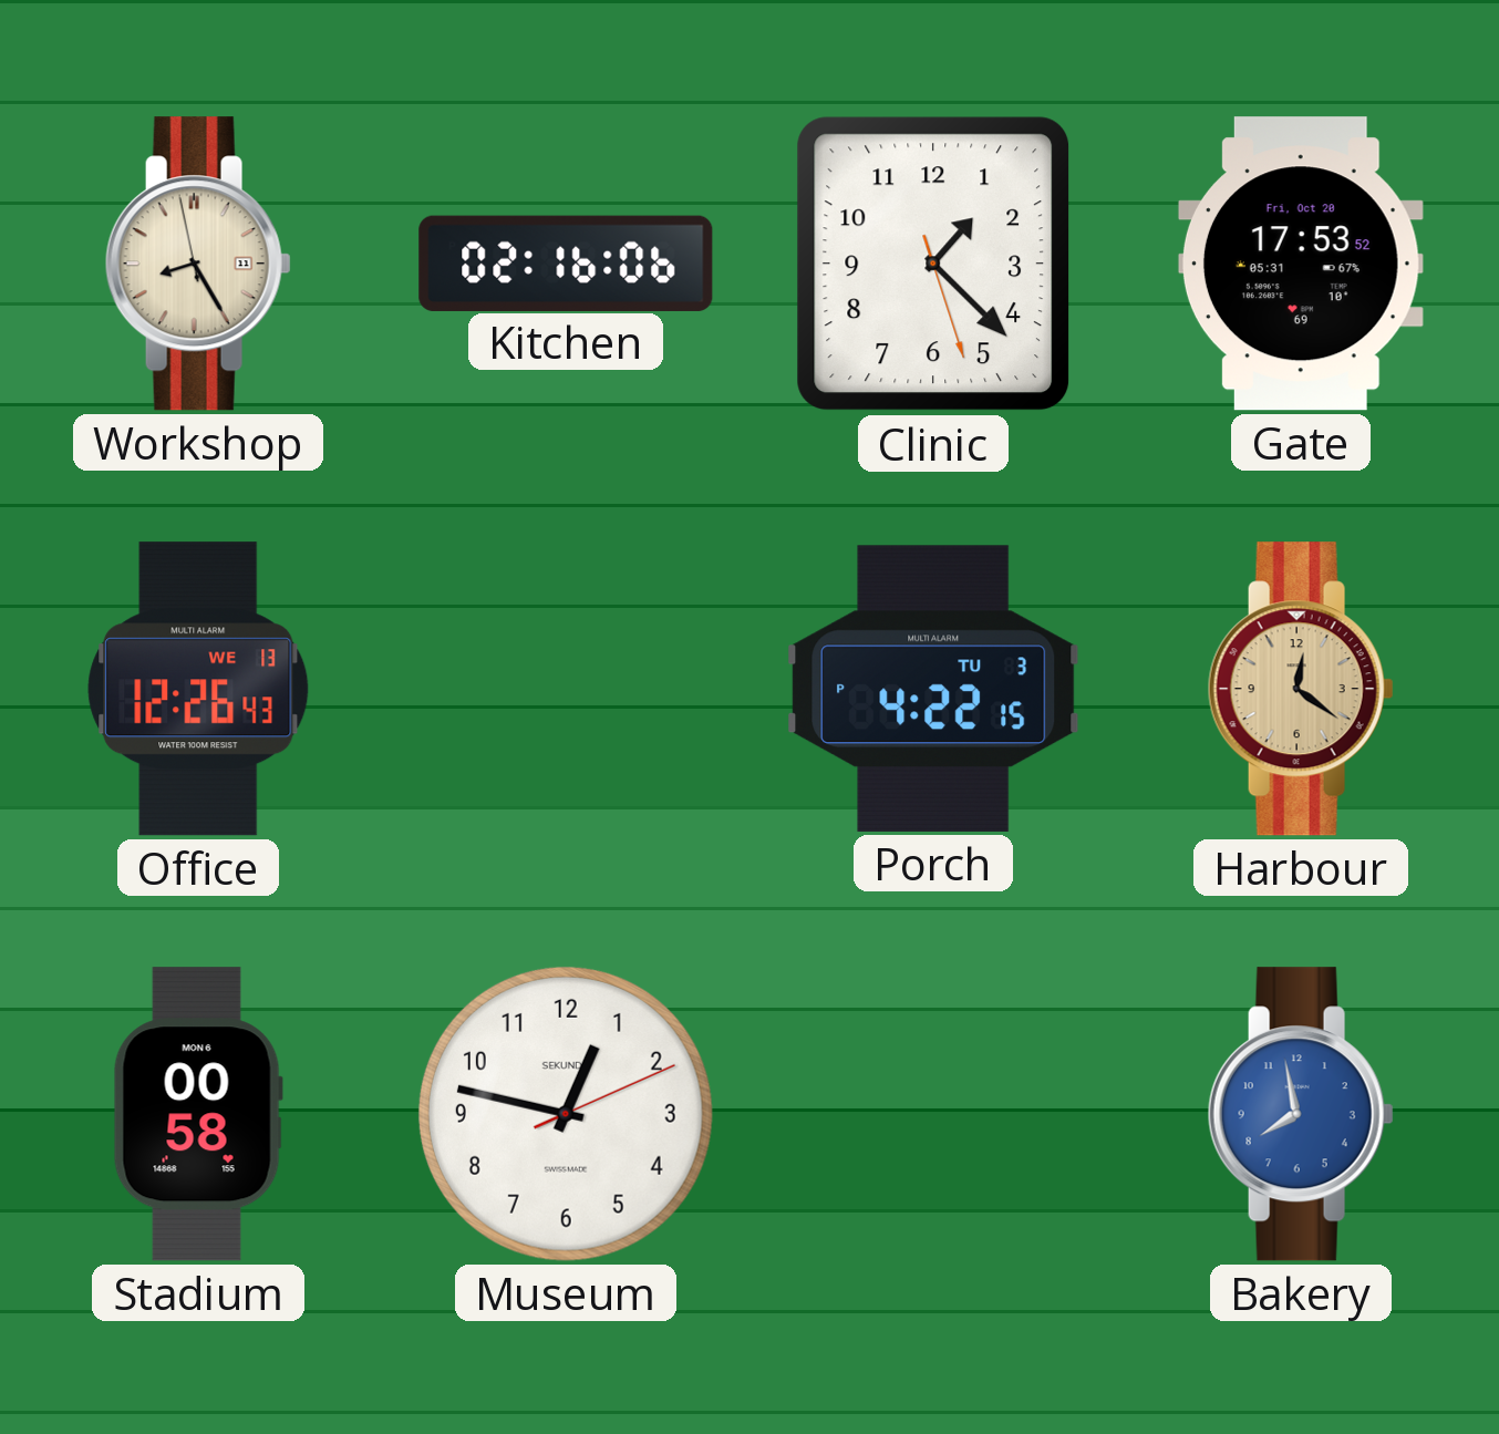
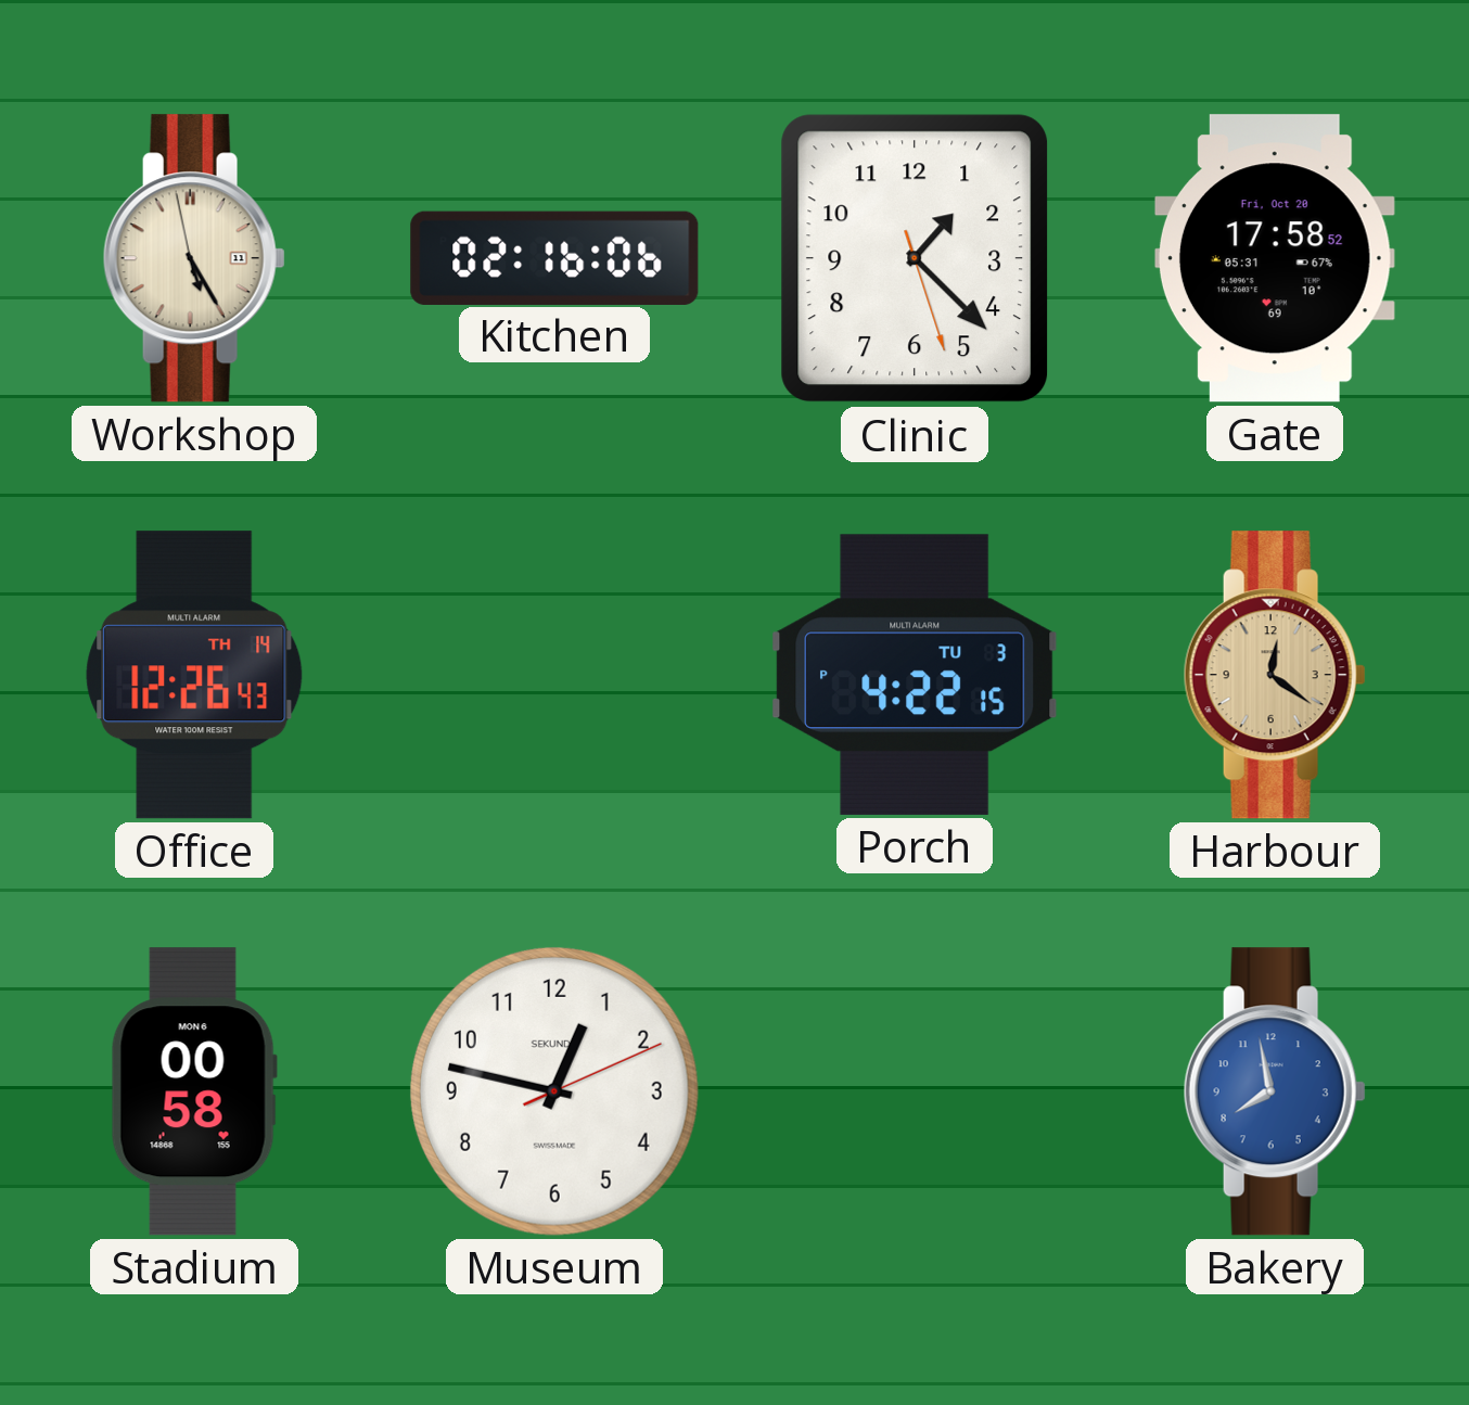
Workshop: 8:24 -> 5:24
Gate: 17:53 -> 17:58
Office date: WE 13 -> TH 14
